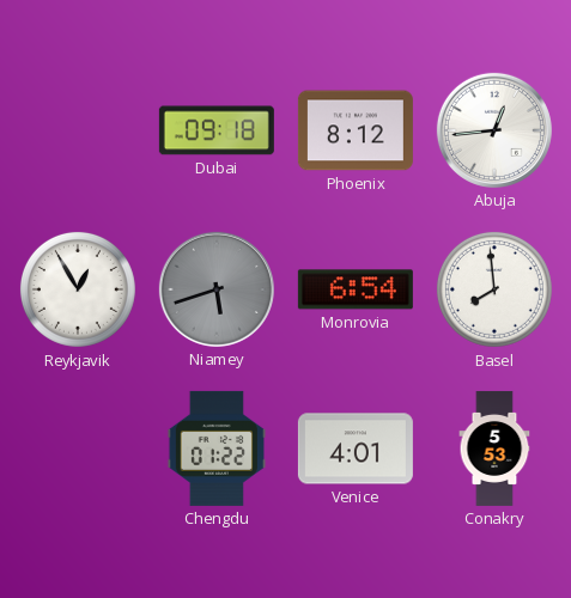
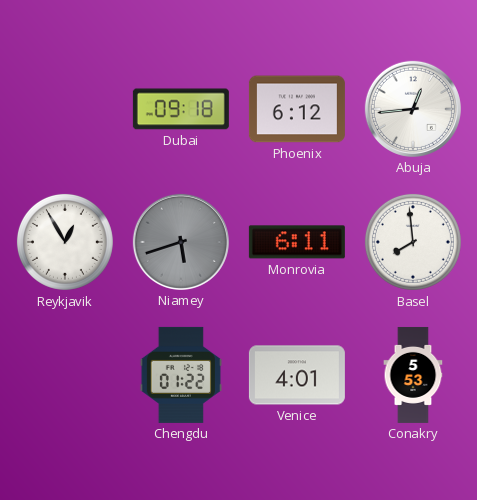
Phoenix: 8:12 -> 6:12
Monrovia: 6:54 -> 6:11
